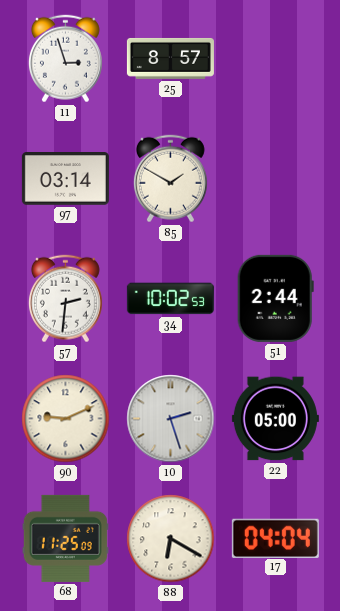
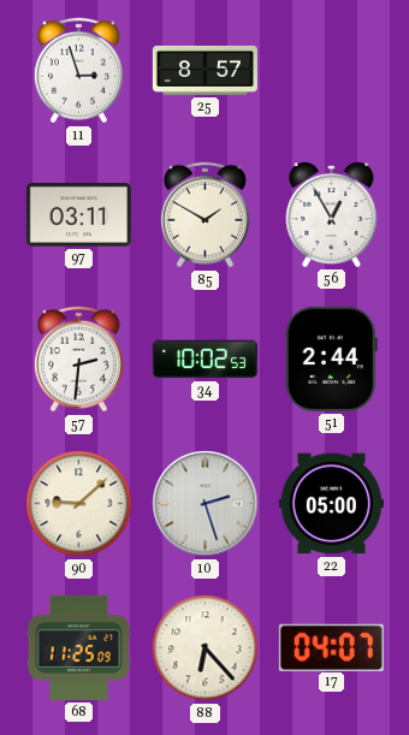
97: 03:14 -> 03:11
56: none -> 12:55
90: 9:11 -> 9:08
88: 6:20 -> 6:23
17: 04:04 -> 04:07
